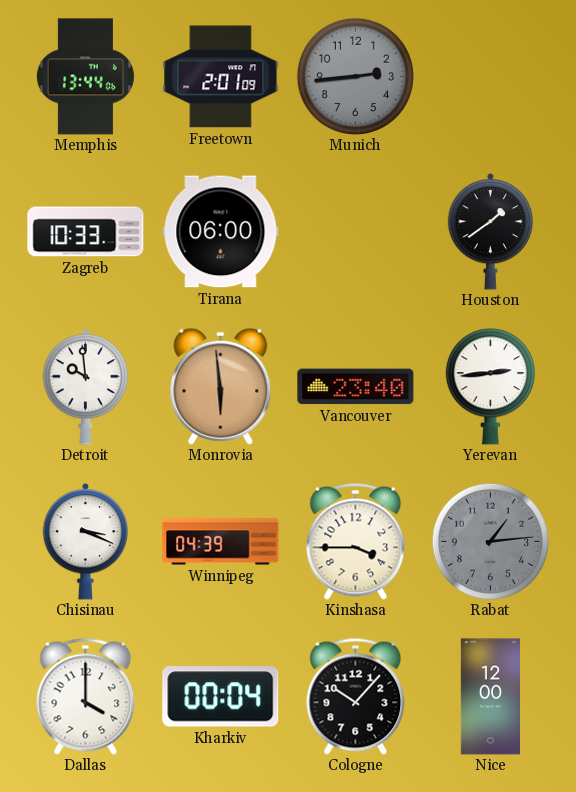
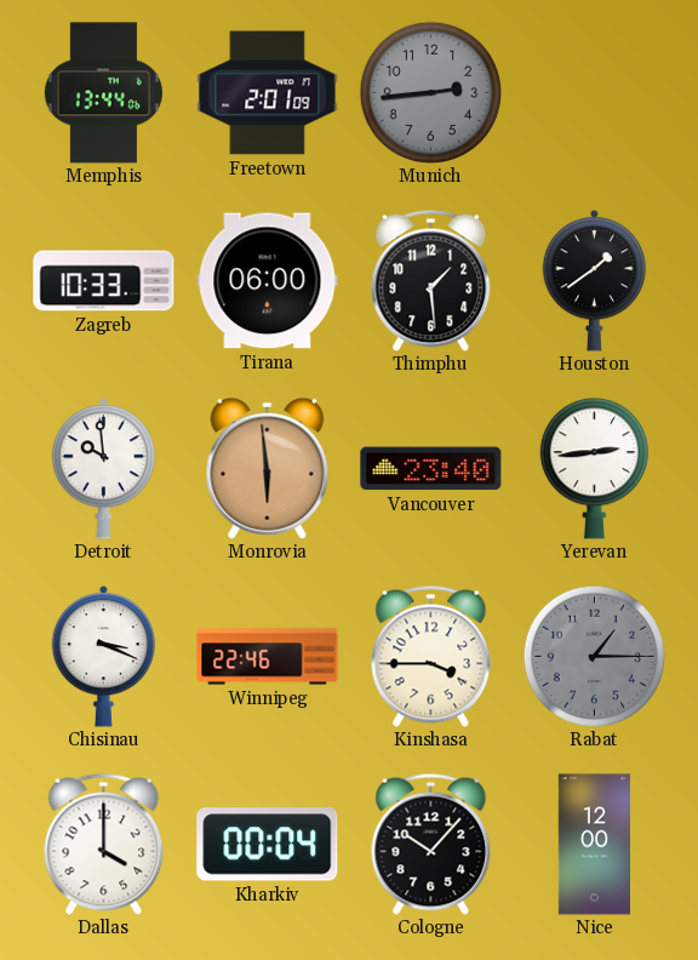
Thimphu: none -> 1:29
Winnipeg: 04:39 -> 22:46
Rabat: 1:14 -> 1:15
